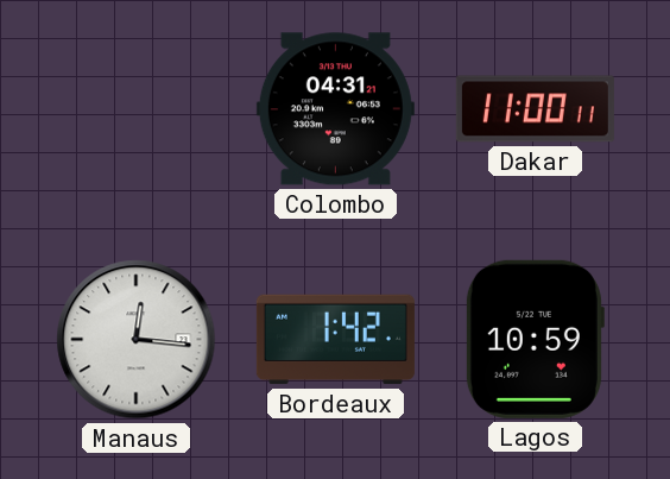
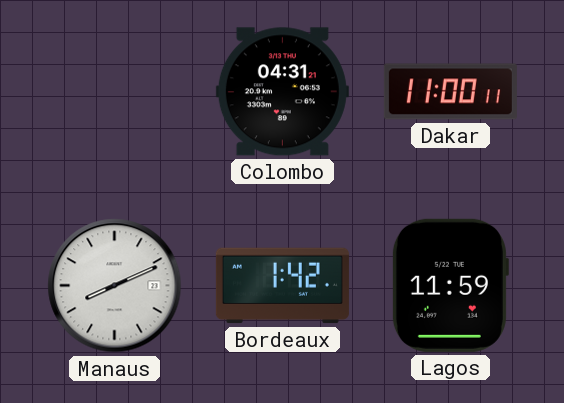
Manaus: 12:16 -> 8:11
Lagos: 10:59 -> 11:59
